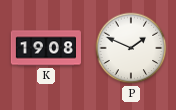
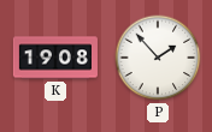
P: 1:49 -> 1:53
